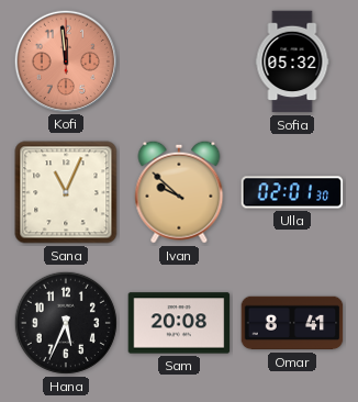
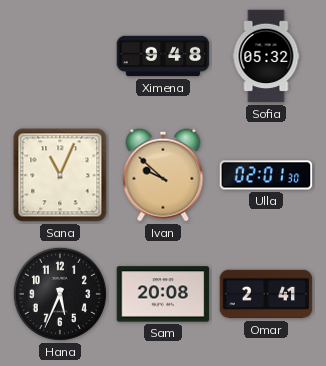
Kofi: 11:59 -> none
Ximena: none -> 9:48
Omar: 8:41 -> 2:41
